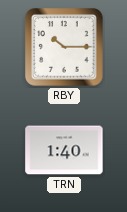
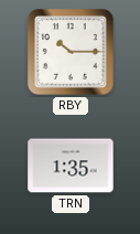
TRN: 1:40 -> 1:35
